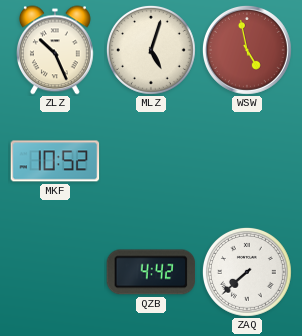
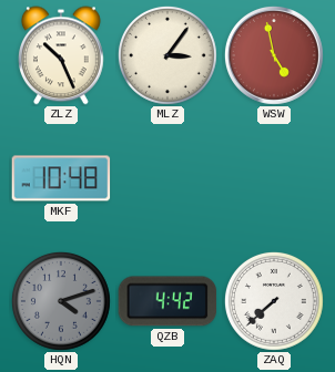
MLZ: 5:03 -> 3:06
MKF: 10:52 -> 10:48
HQN: none -> 4:12
